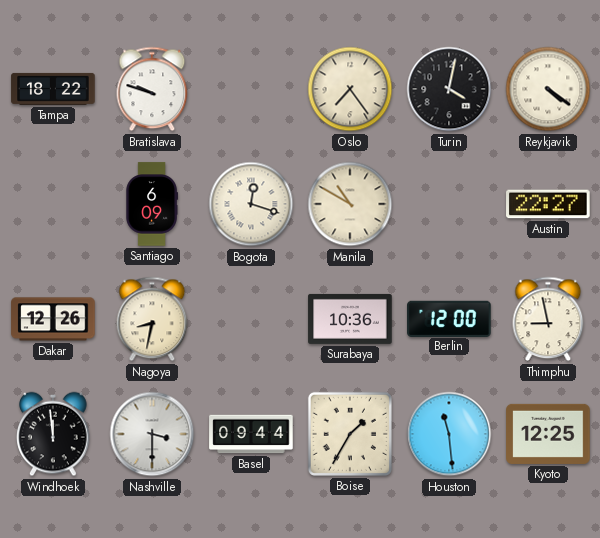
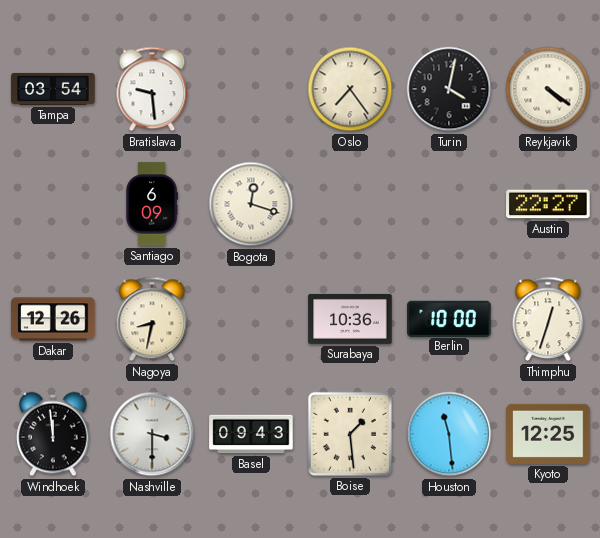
Tampa: 18:22 -> 03:54
Bratislava: 9:48 -> 9:29
Manila: 10:50 -> none
Berlin: 12:00 -> 10:00
Thimphu: 8:58 -> 12:33
Basel: 09:44 -> 09:43
Boise: 1:35 -> 1:29
